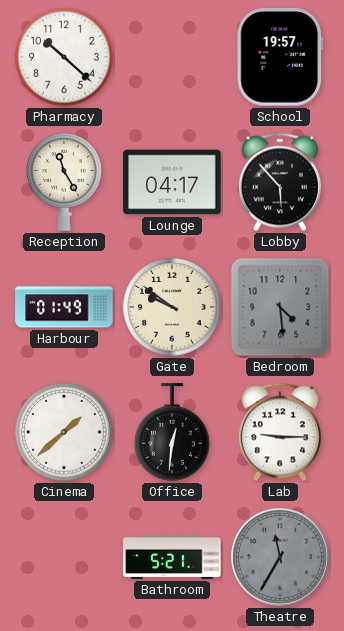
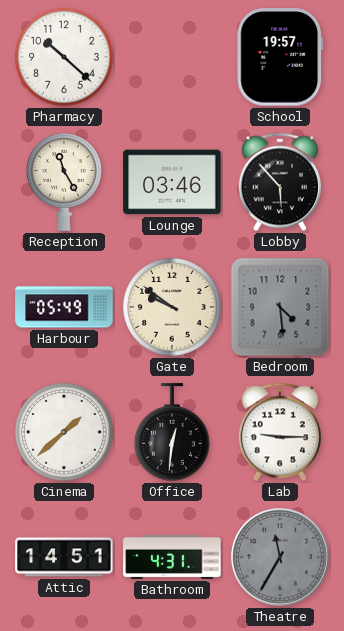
Lounge: 04:17 -> 03:46
Harbour: 01:49 -> 05:49
Attic: none -> 14:51
Bathroom: 5:21 -> 4:31
